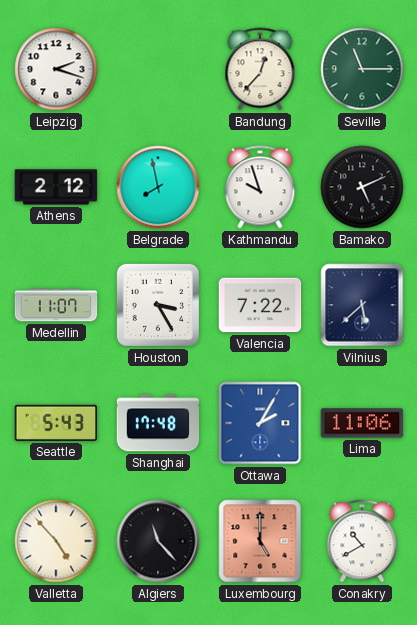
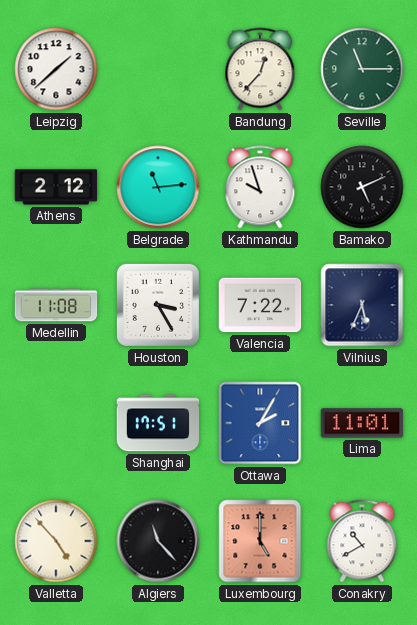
Leipzig: 2:18 -> 1:38
Belgrade: 7:58 -> 11:14
Medellin: 11:07 -> 11:08
Vilnius: 5:38 -> 5:34
Seattle: 5:43 -> none
Shanghai: 17:48 -> 17:51
Lima: 11:06 -> 11:01
